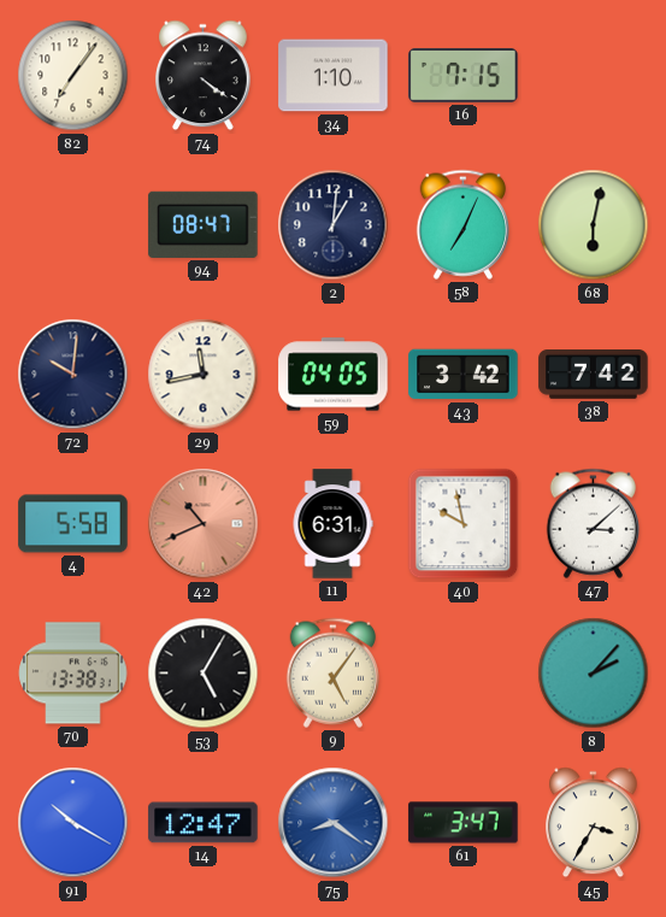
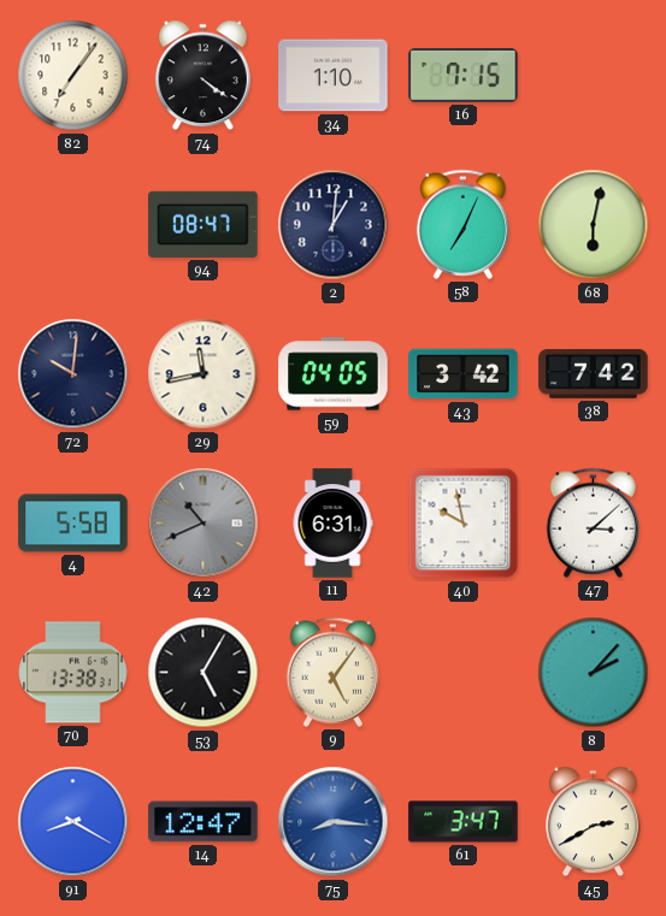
42 dial: salmon -> grey
91: 10:20 -> 8:20
75: 8:21 -> 8:16
45: 3:35 -> 2:40
